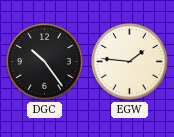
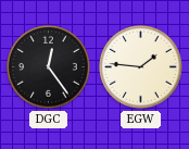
DGC: 10:24 -> 12:24
